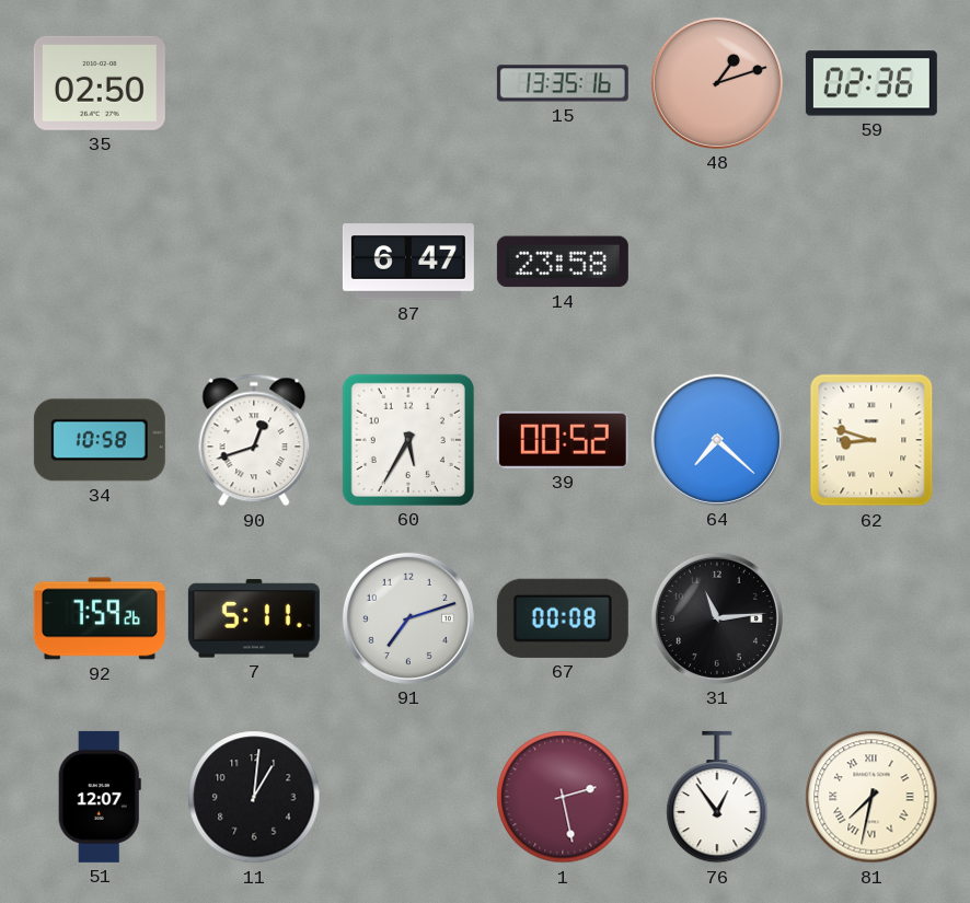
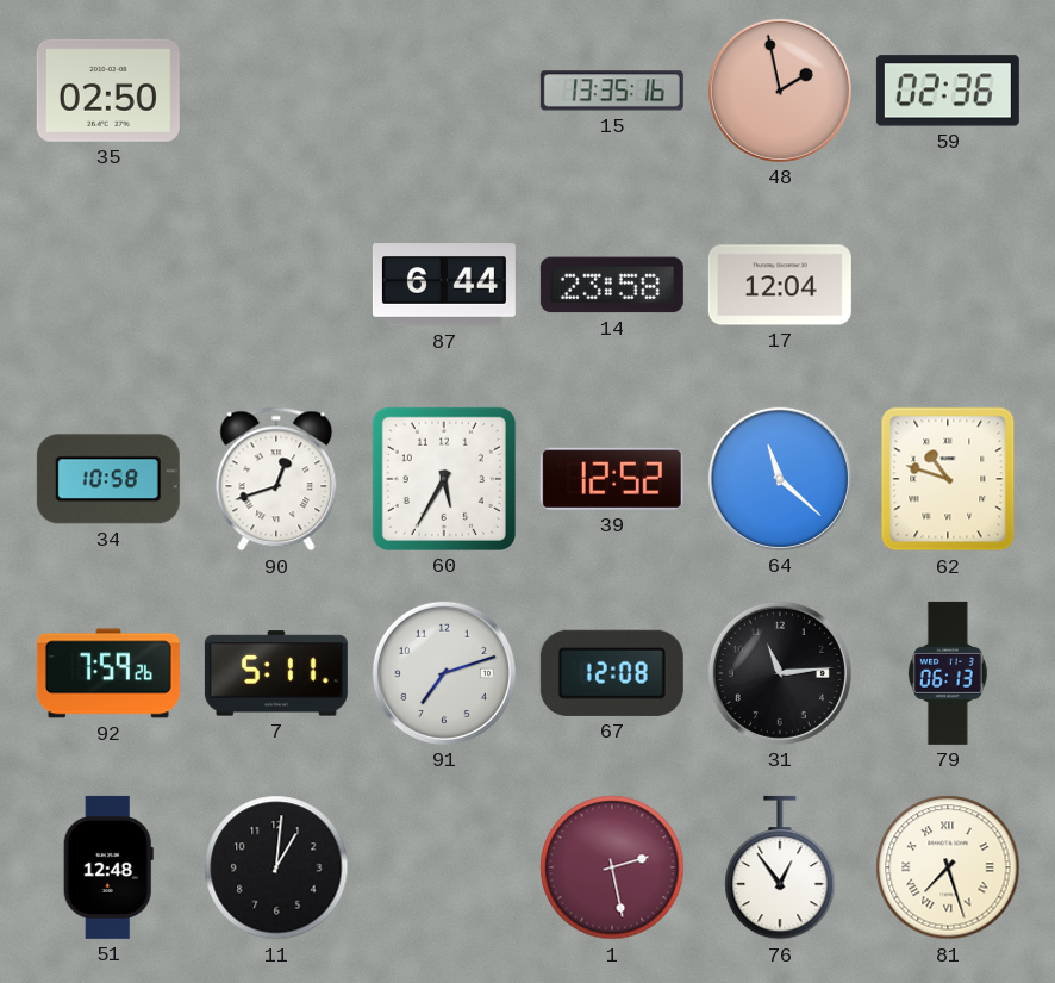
48: 1:12 -> 1:58
87: 6:47 -> 6:44
17: none -> 12:04
39: 00:52 -> 12:52
64: 7:22 -> 11:22
62: 8:48 -> 10:48
67: 00:08 -> 12:08
79: none -> 06:13
51: 12:07 -> 12:48
81: 7:32 -> 7:27
